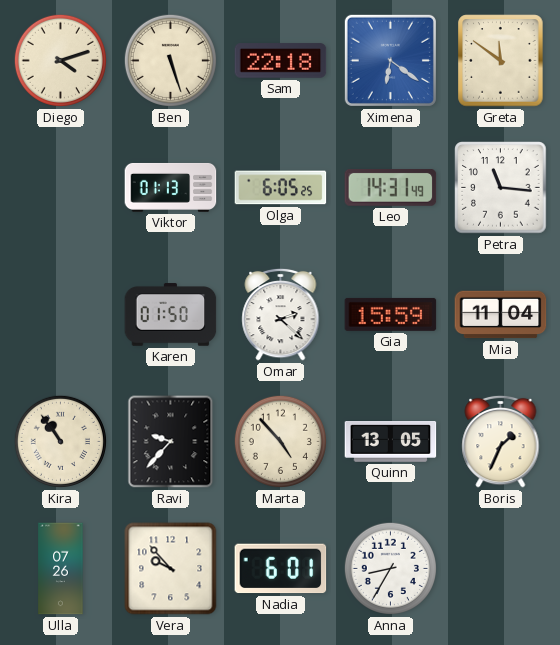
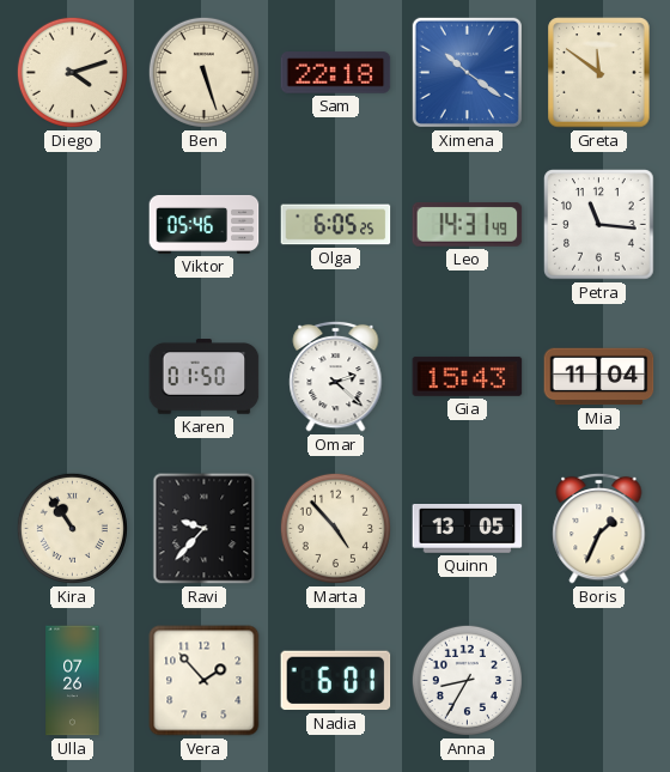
Ximena: 6:21 -> 10:21
Viktor: 01:13 -> 05:46
Gia: 15:59 -> 15:43
Vera: 9:53 -> 1:53
